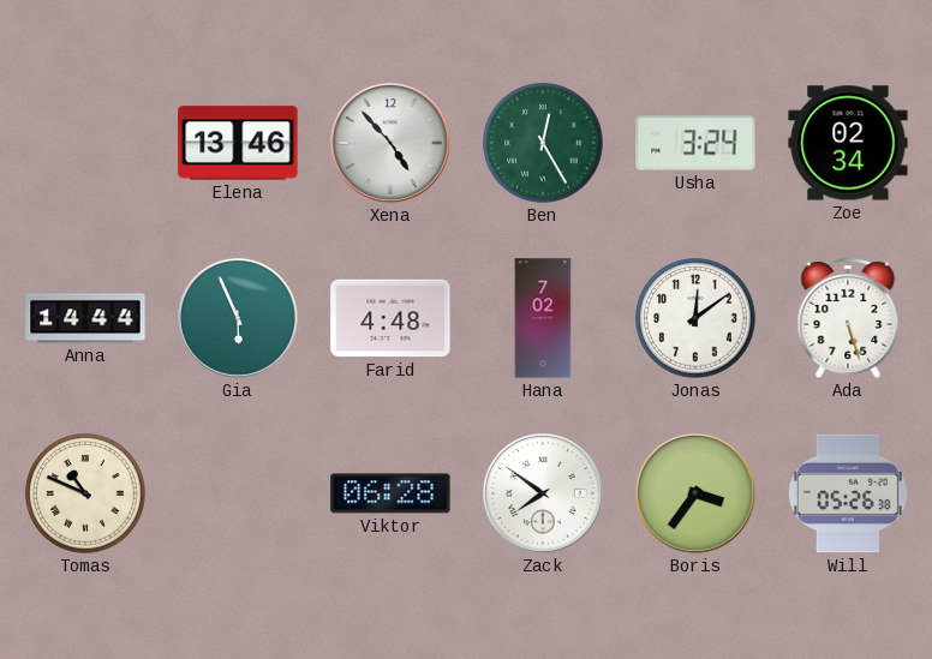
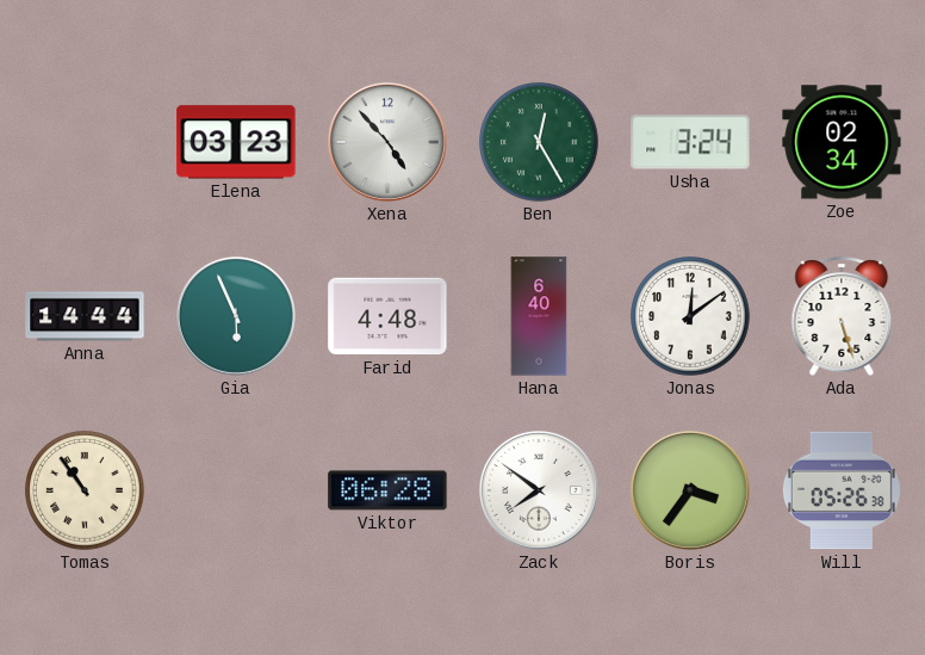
Elena: 13:46 -> 03:23
Hana: 7:02 -> 6:40
Tomas: 10:49 -> 10:54
